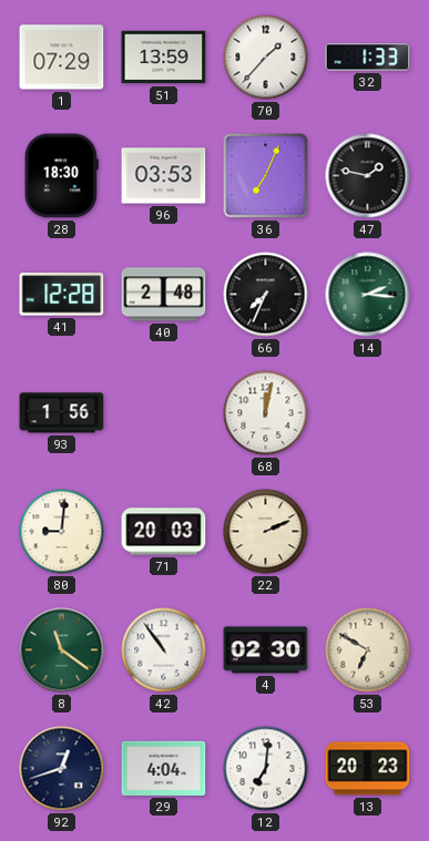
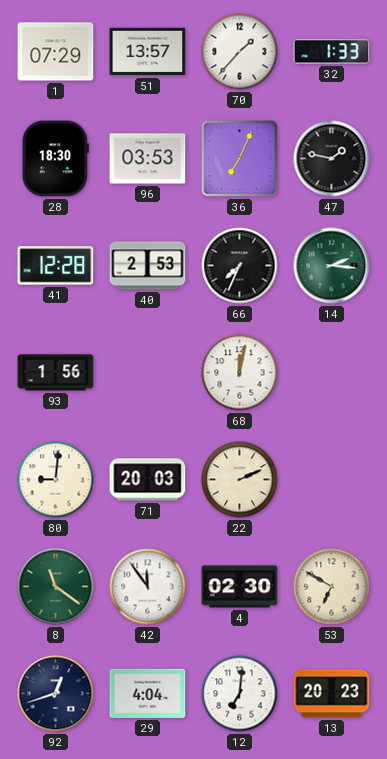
51: 13:59 -> 13:57
40: 2:48 -> 2:53
42: 10:54 -> 11:54
